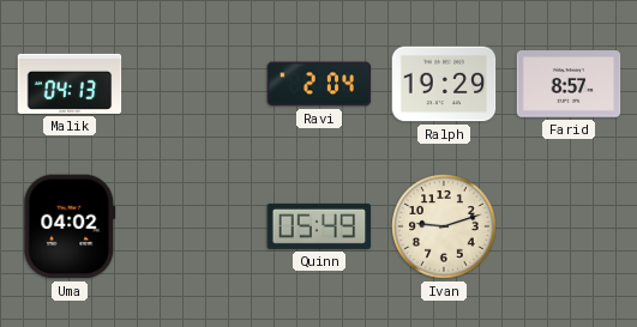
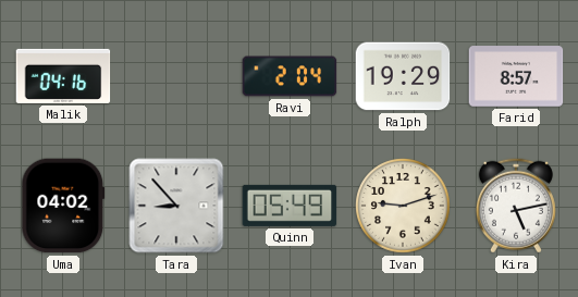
Malik: 04:13 -> 04:16
Tara: none -> 8:53
Kira: none -> 5:13
